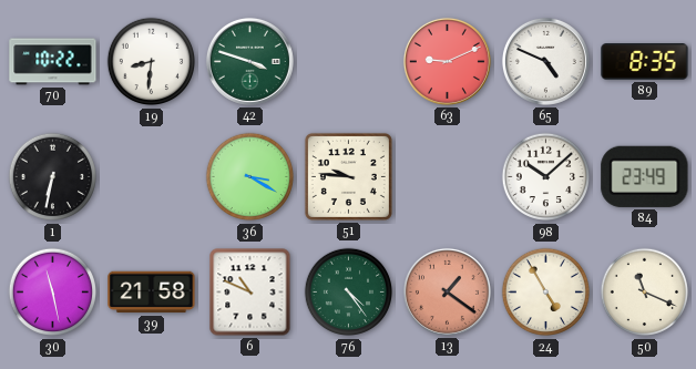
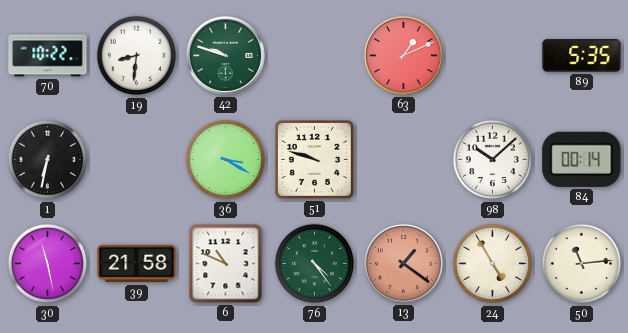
42: 3:48 -> 9:48
63: 9:11 -> 1:11
65: 4:49 -> none
89: 8:35 -> 5:35
51: 9:46 -> 9:48
84: 23:49 -> 00:14
50: 11:19 -> 11:14
